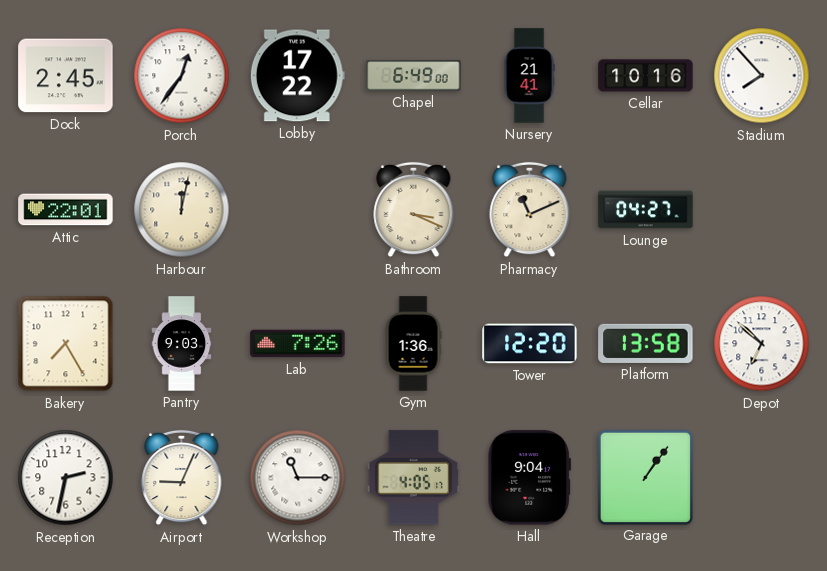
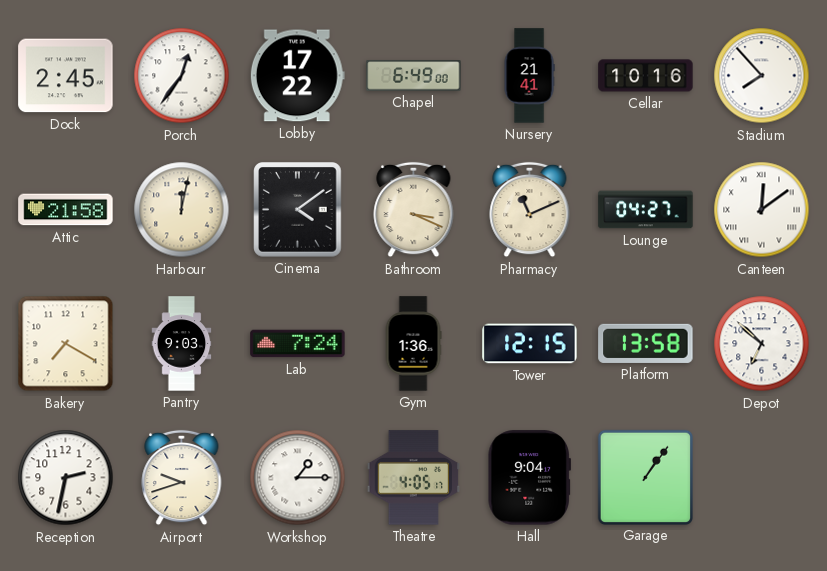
Attic: 22:01 -> 21:58
Cinema: none -> 4:09
Canteen: none -> 12:09
Bakery: 7:25 -> 7:20
Lab: 7:26 -> 7:24
Tower: 12:20 -> 12:15
Airport: 9:04 -> 9:42
Workshop: 11:15 -> 1:15
